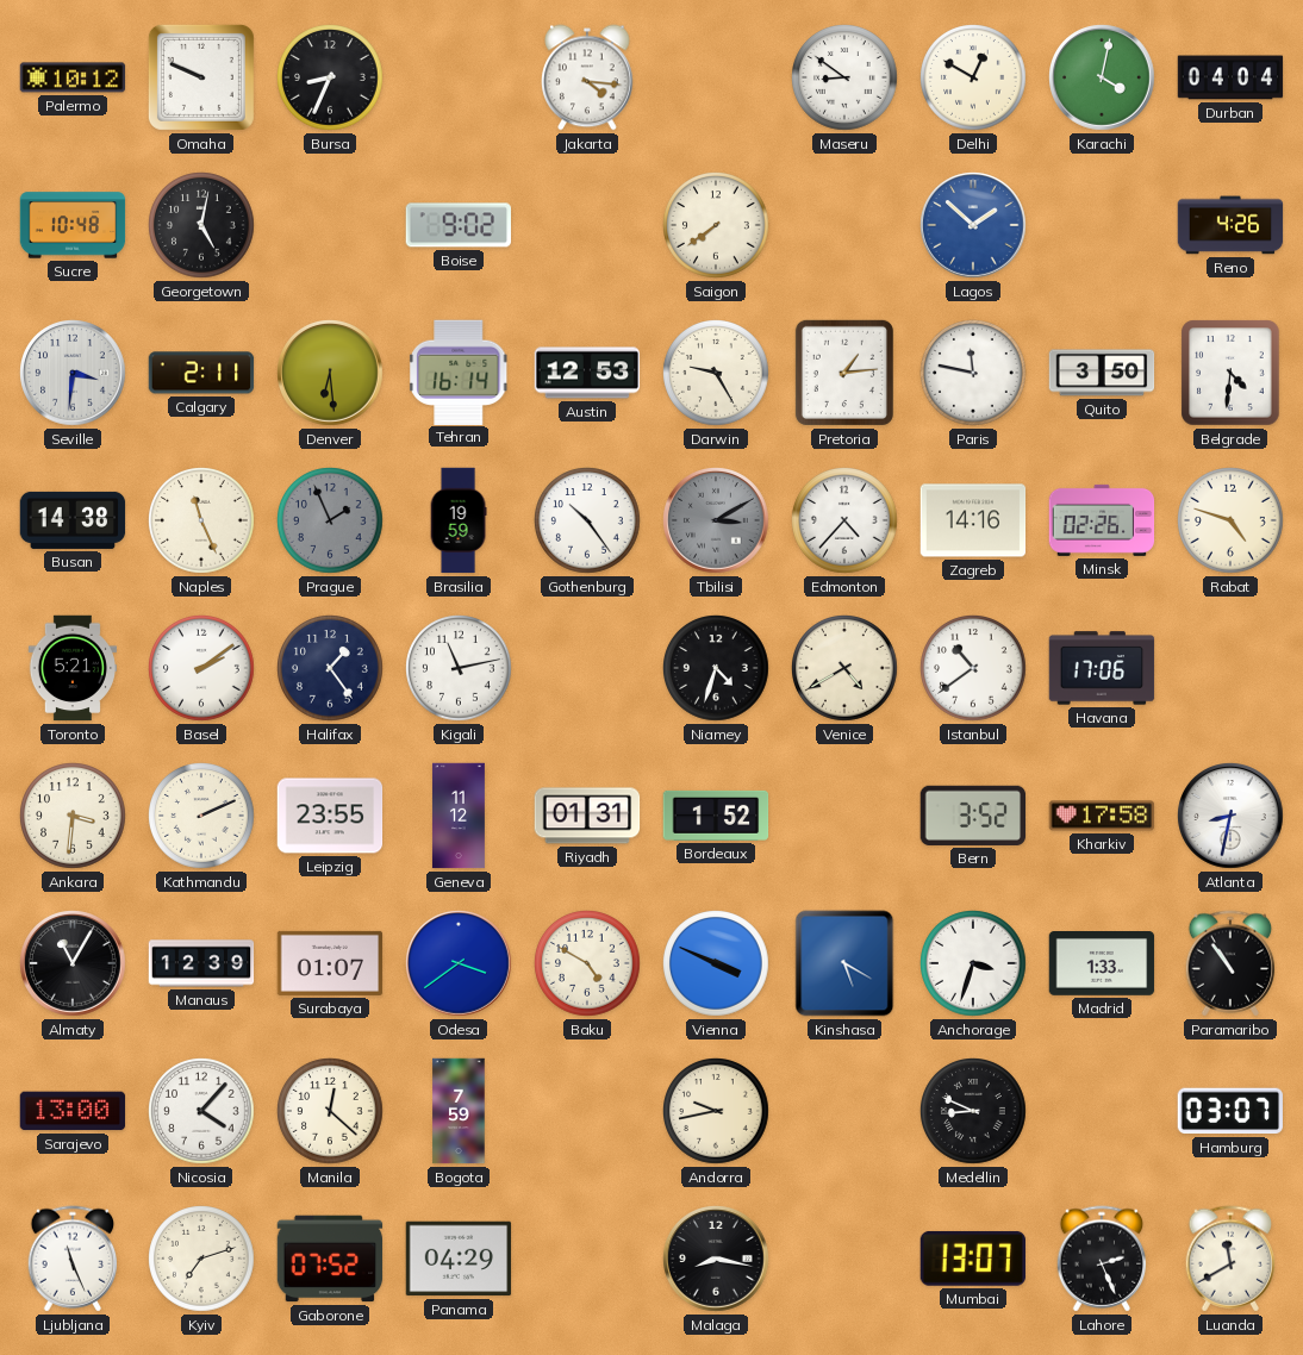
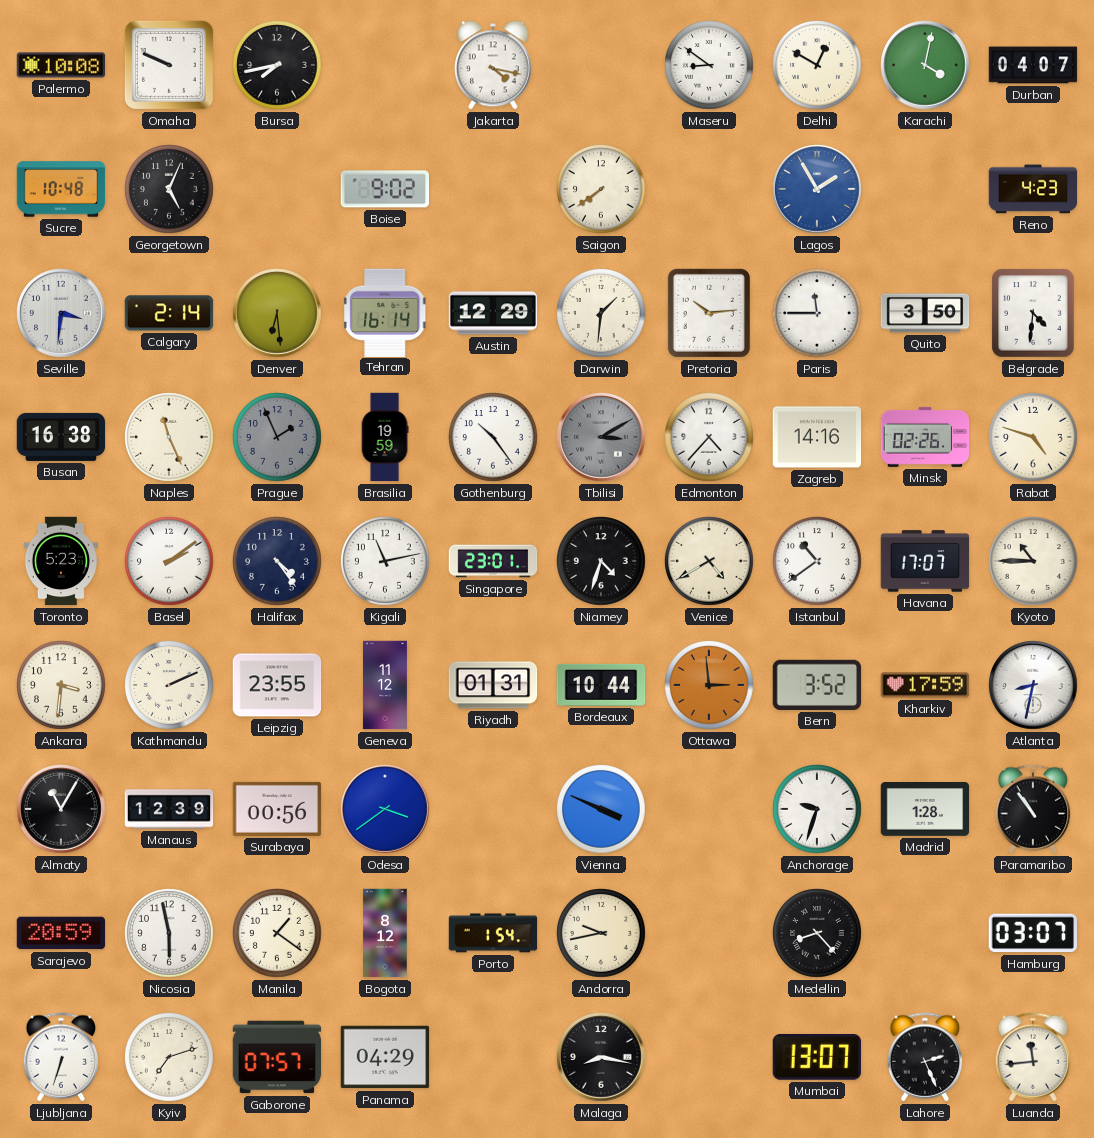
Palermo: 10:12 -> 10:08
Bursa: 8:34 -> 7:43
Jakarta: 4:16 -> 4:17
Durban: 04:04 -> 04:07
Georgetown: 5:02 -> 5:04
Lagos: 1:52 -> 1:55
Reno: 4:26 -> 4:23
Calgary: 2:11 -> 2:14
Austin: 12:53 -> 12:29
Darwin: 9:25 -> 1:31
Pretoria: 1:14 -> 10:14
Paris: 11:47 -> 11:45
Busan: 14:38 -> 16:38
Toronto: 5:21 -> 5:23
Halifax: 1:24 -> 4:24
Singapore: none -> 23:01
Havana: 17:06 -> 17:07
Kyoto: none -> 10:45
Bordeaux: 1:52 -> 10:44
Ottawa: none -> 2:59
Kharkiv: 17:58 -> 17:59
Surabaya: 01:07 -> 00:56
Baku: 4:50 -> none
Kinshasa: 5:20 -> none
Anchorage: 3:33 -> 9:33
Madrid: 1:33 -> 1:28
Sarajevo: 13:00 -> 20:59
Nicosia: 4:07 -> 5:58
Manila: 12:22 -> 1:21
Bogota: 7:59 -> 8:12
Porto: none -> 1:54
Medellin: 8:49 -> 8:23
Ljubljana: 11:26 -> 6:33
Gaborone: 07:52 -> 07:57
Luanda: 11:40 -> 11:44
